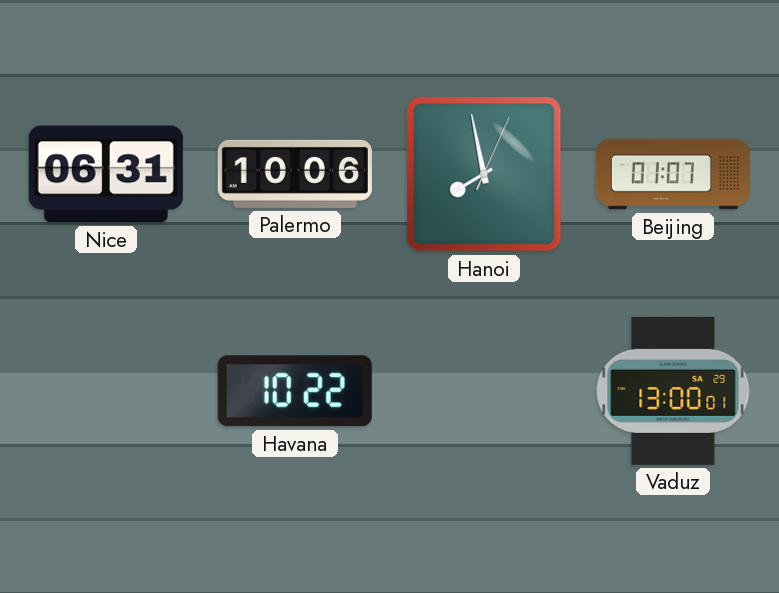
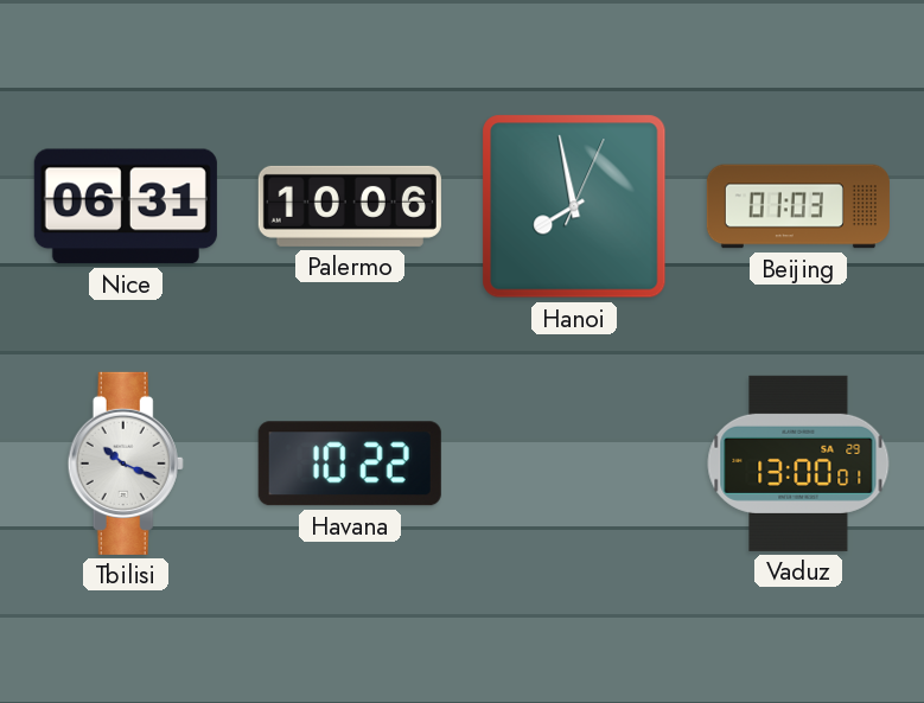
Beijing: 01:07 -> 01:03
Tbilisi: none -> 10:19
